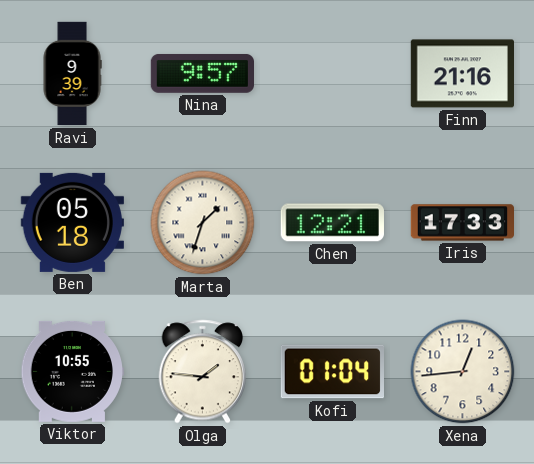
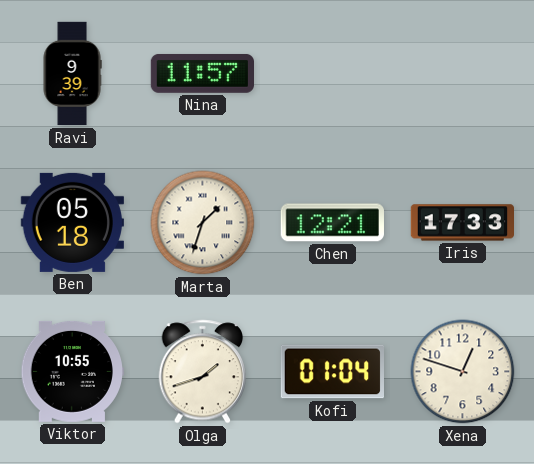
Nina: 9:57 -> 11:57
Finn: 21:16 -> none
Olga: 1:46 -> 1:42
Xena: 12:44 -> 12:48
